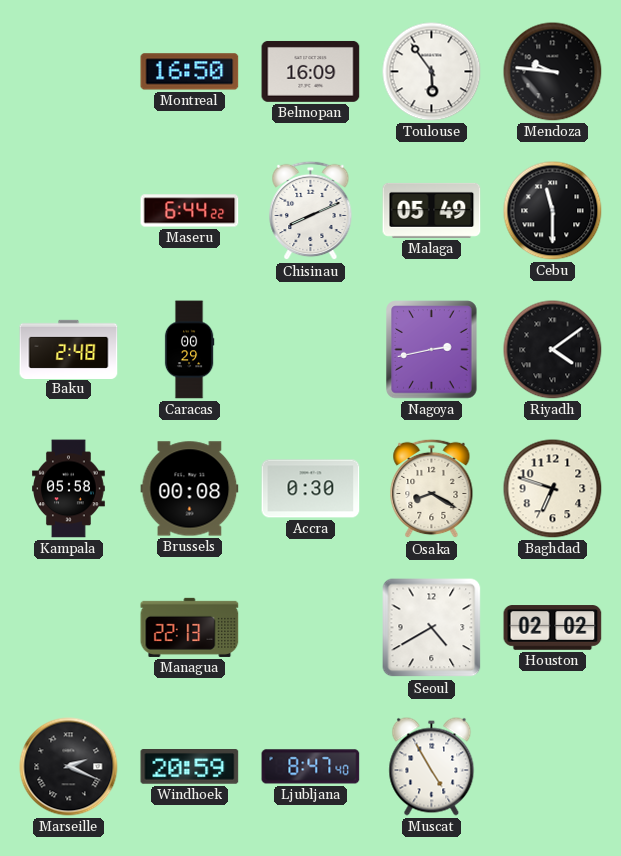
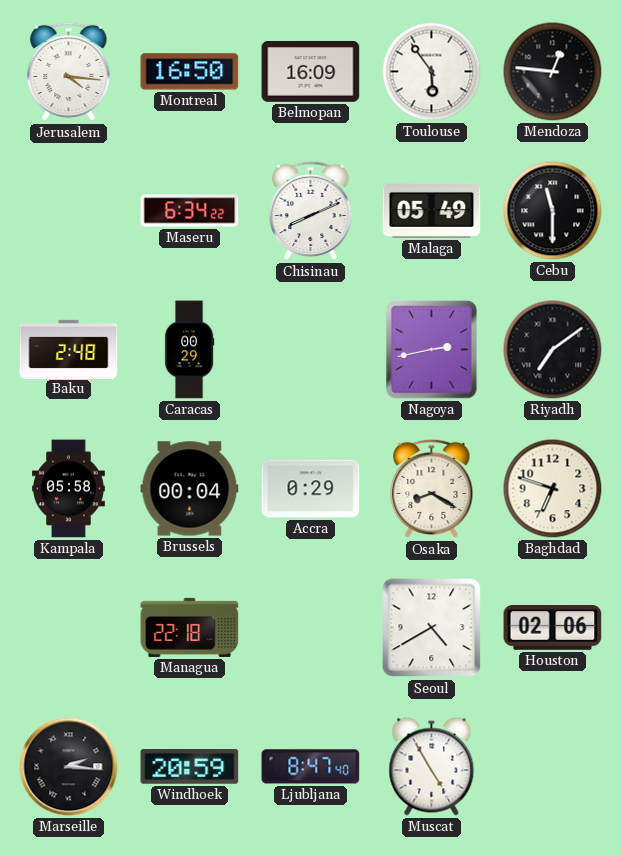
Jerusalem: none -> 4:16
Mendoza: 9:46 -> 12:46
Maseru: 6:44 -> 6:34
Riyadh: 4:09 -> 7:09
Brussels: 00:08 -> 00:04
Accra: 0:30 -> 0:29
Managua: 22:13 -> 22:18
Houston: 02:02 -> 02:06
Marseille: 2:19 -> 2:16
